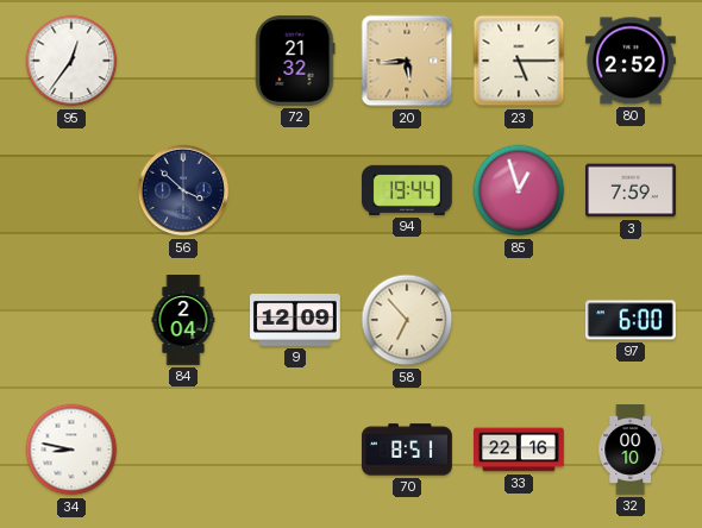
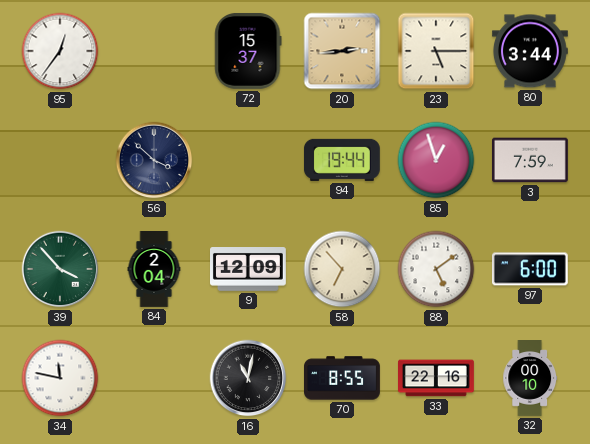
72: 21:32 -> 15:37
20: 5:44 -> 2:44
80: 2:52 -> 3:44
39: none -> 3:53
88: none -> 5:09
34: 8:47 -> 11:47
16: none -> 11:02
70: 8:51 -> 8:55
